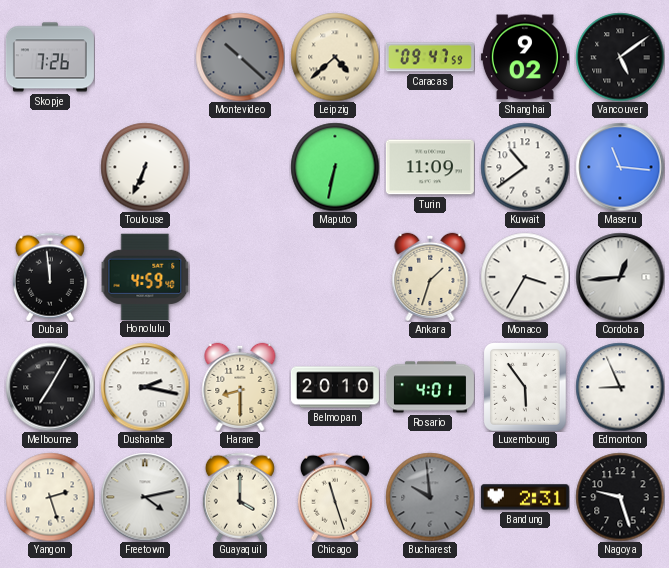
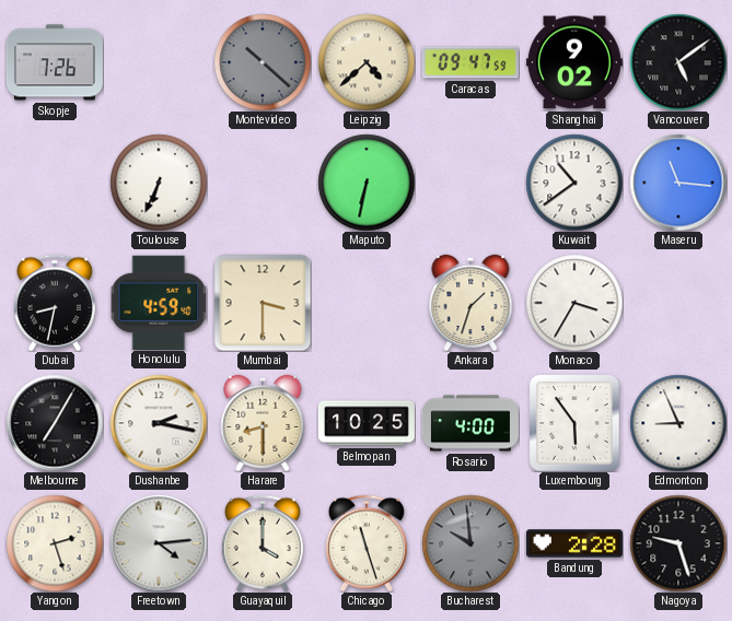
Turin: 11:09 -> none
Dubai: 11:59 -> 8:32
Mumbai: none -> 3:30
Cordoba: 12:44 -> none
Belmopan: 20:10 -> 10:25
Rosario: 4:01 -> 4:00
Freetown: 4:13 -> 4:14
Bandung: 2:31 -> 2:28
